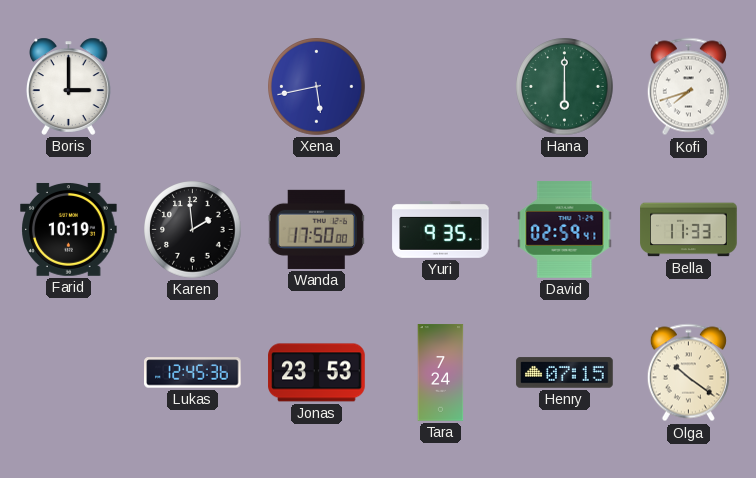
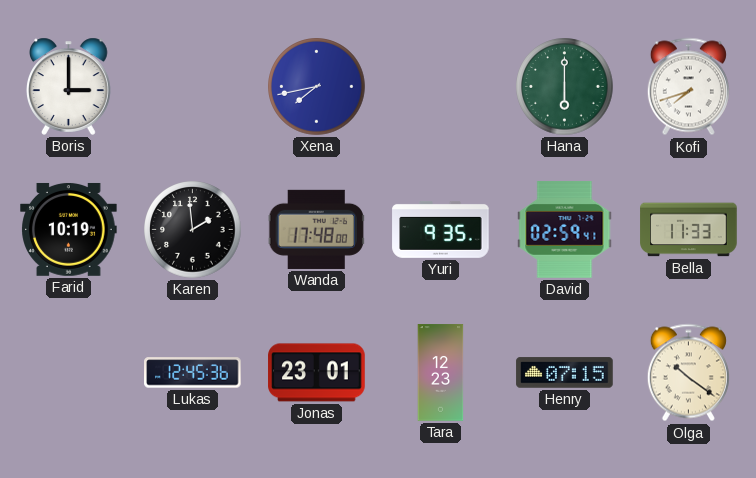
Xena: 5:43 -> 7:43
Wanda: 17:50 -> 17:48
Jonas: 23:53 -> 23:01
Tara: 7:24 -> 12:23
